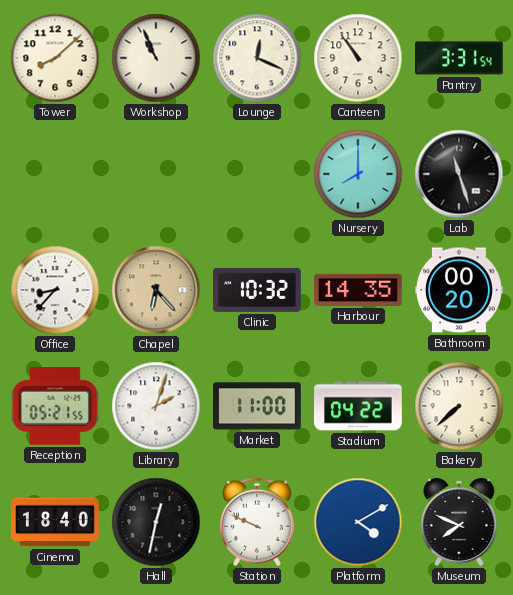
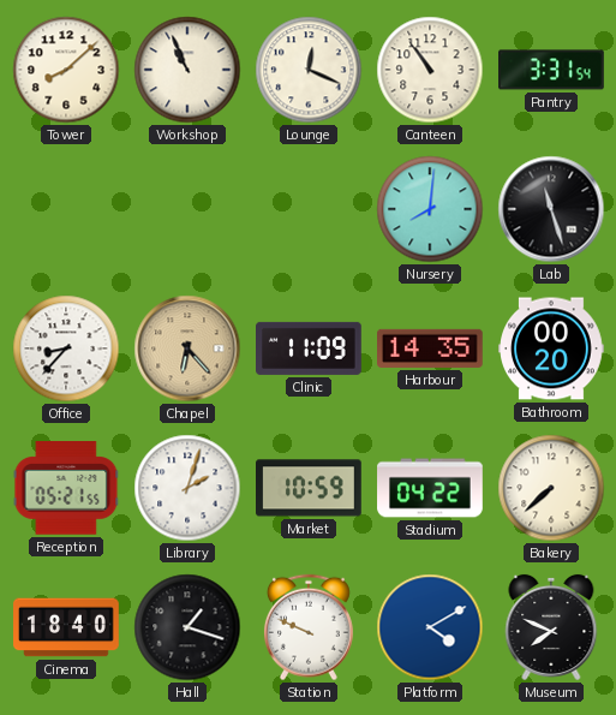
Nursery: 8:00 -> 8:01
Clinic: 10:32 -> 11:09
Market: 11:00 -> 10:59
Hall: 12:32 -> 1:18
